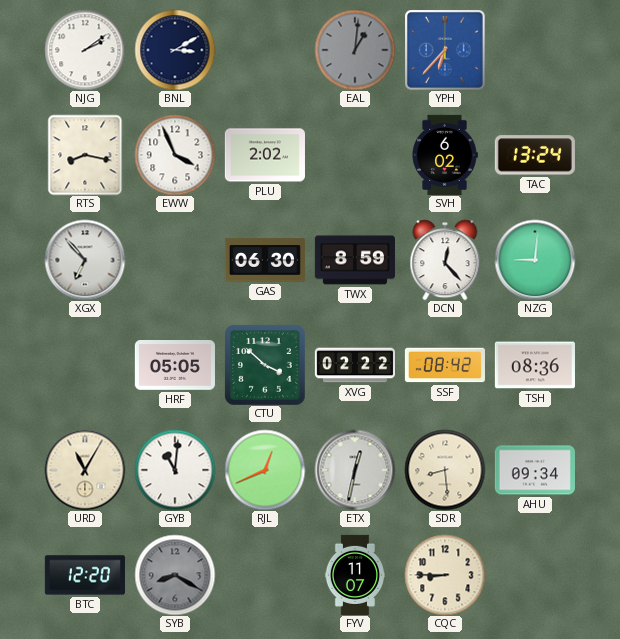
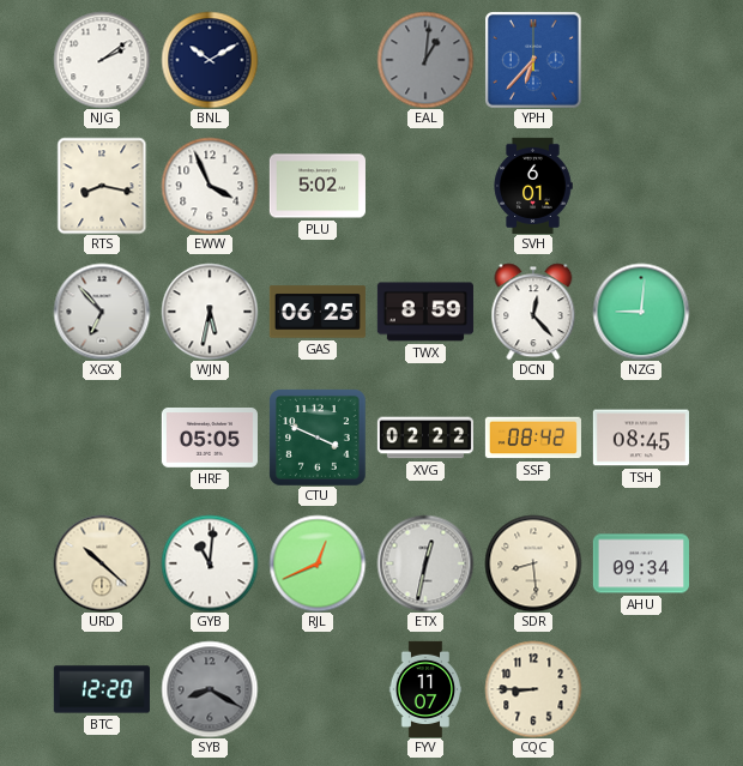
BNL: 3:10 -> 10:10
PLU: 2:02 -> 5:02
SVH: 6:02 -> 6:01
TAC: 13:24 -> none
WJN: none -> 5:32
GAS: 06:30 -> 06:25
CTU: 3:52 -> 3:49
TSH: 08:36 -> 08:45
URD: 11:05 -> 10:22
